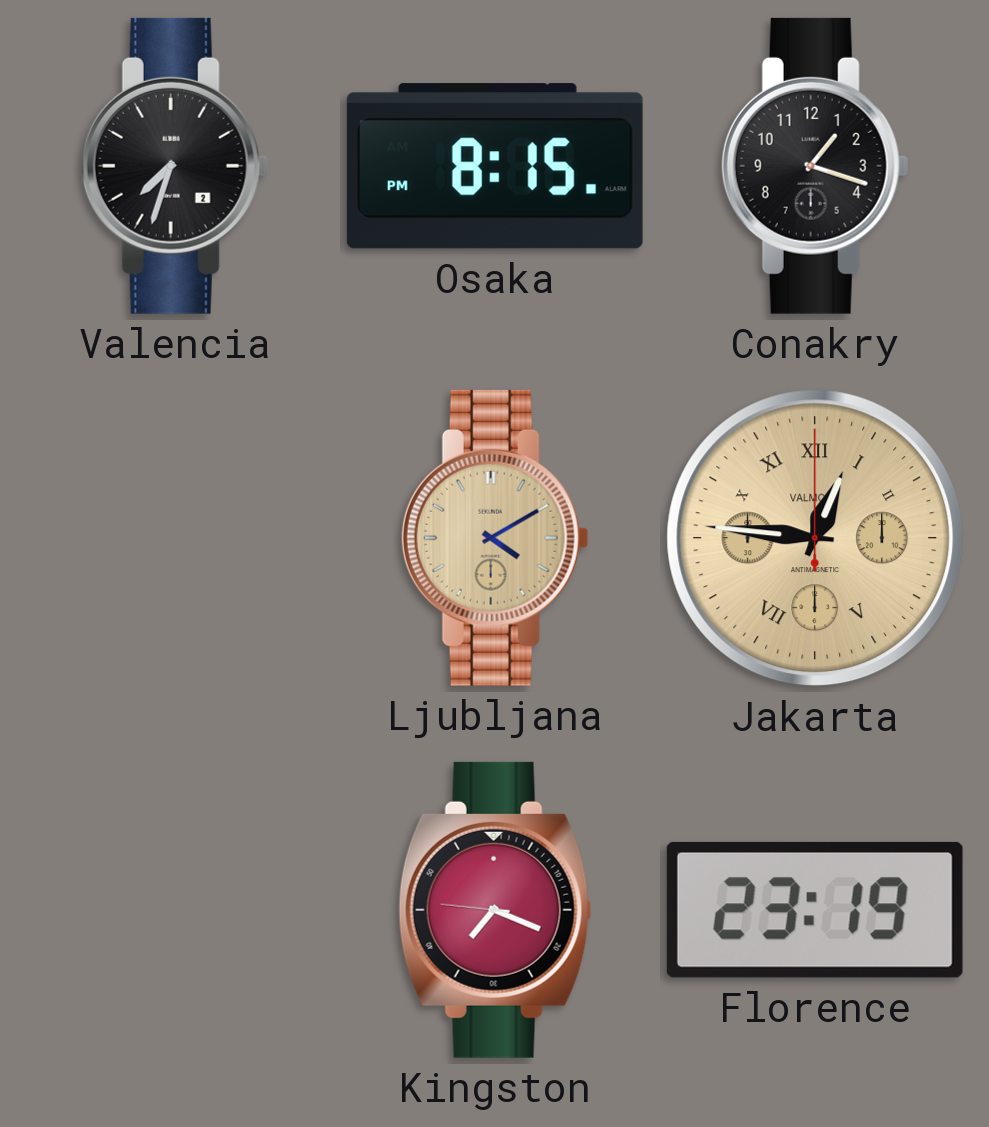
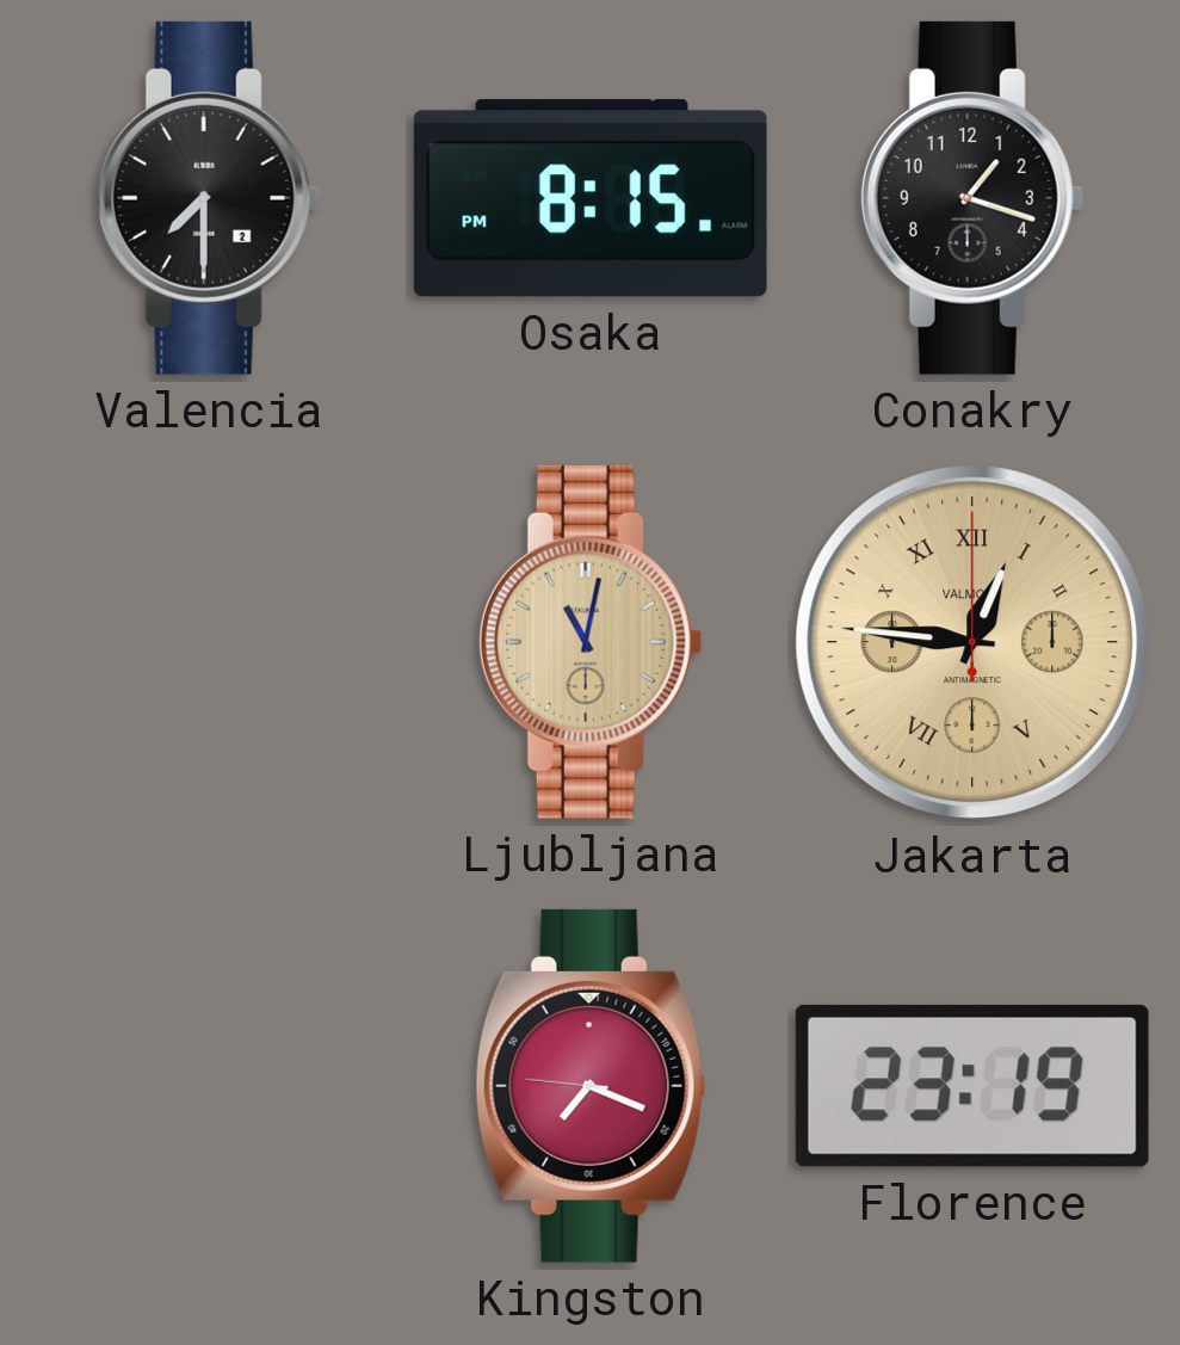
Valencia: 7:33 -> 7:30
Ljubljana: 4:10 -> 11:02
